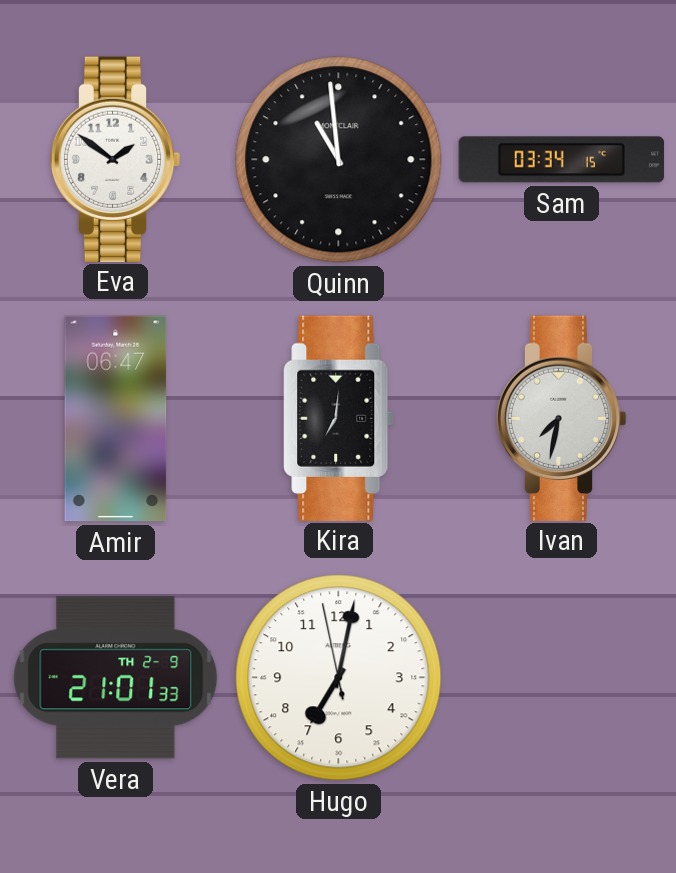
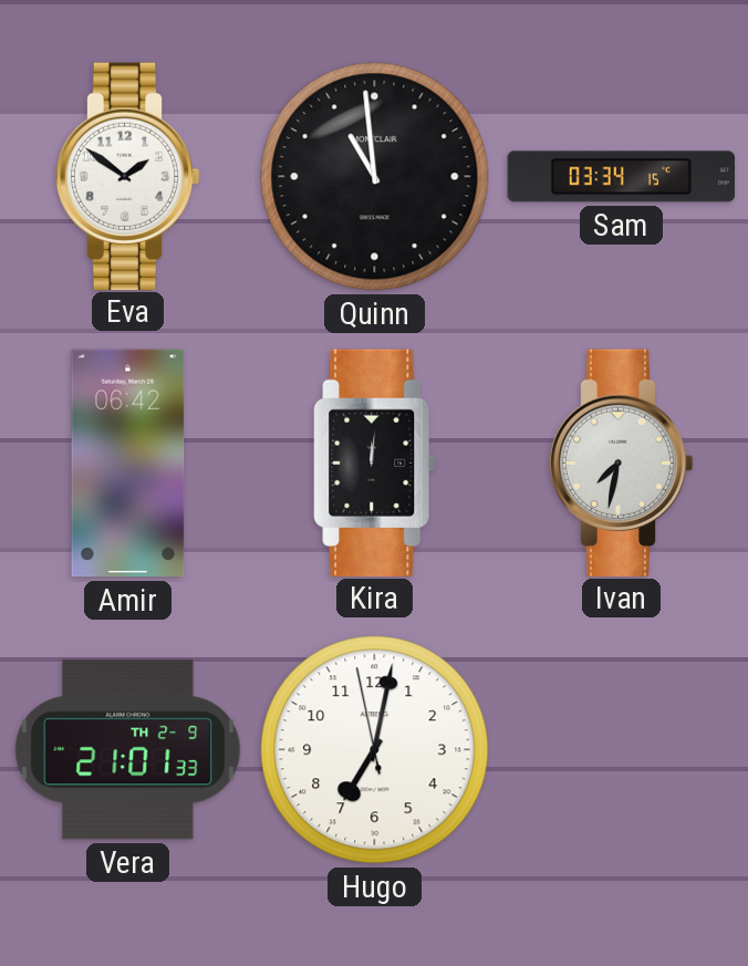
Amir: 06:47 -> 06:42
Kira: 7:01 -> 12:01
